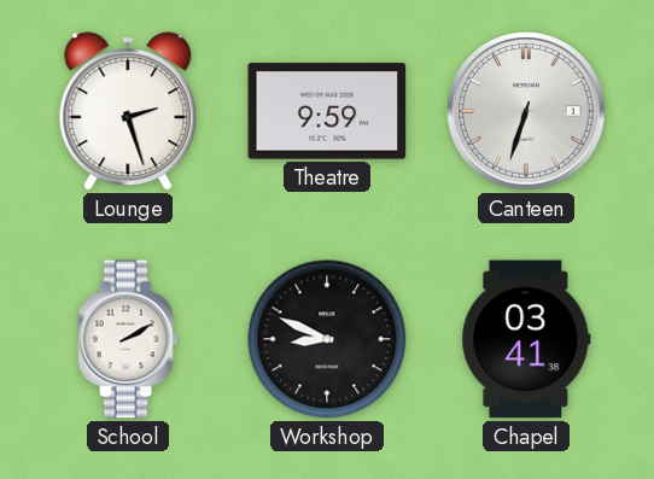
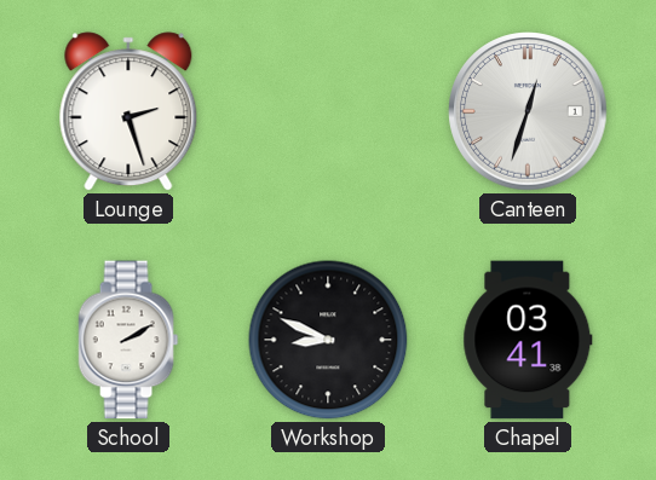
Theatre: 9:59 -> none
Canteen: 6:33 -> 12:33
